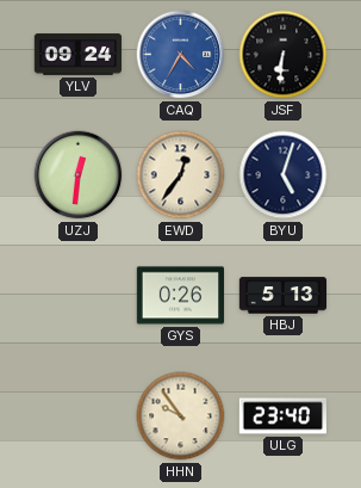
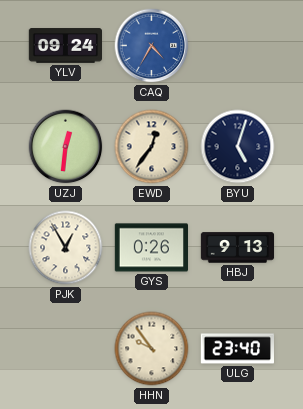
JSF: 6:31 -> none
PJK: none -> 12:55
HBJ: 5:13 -> 9:13
